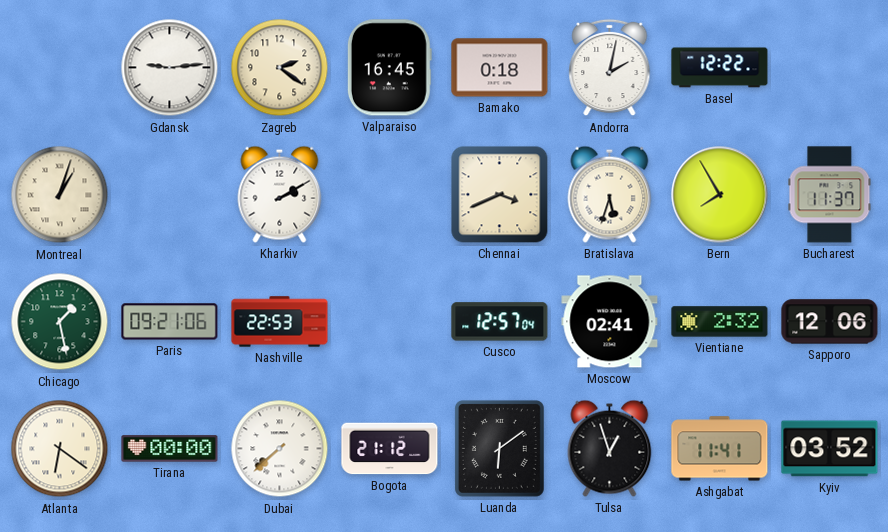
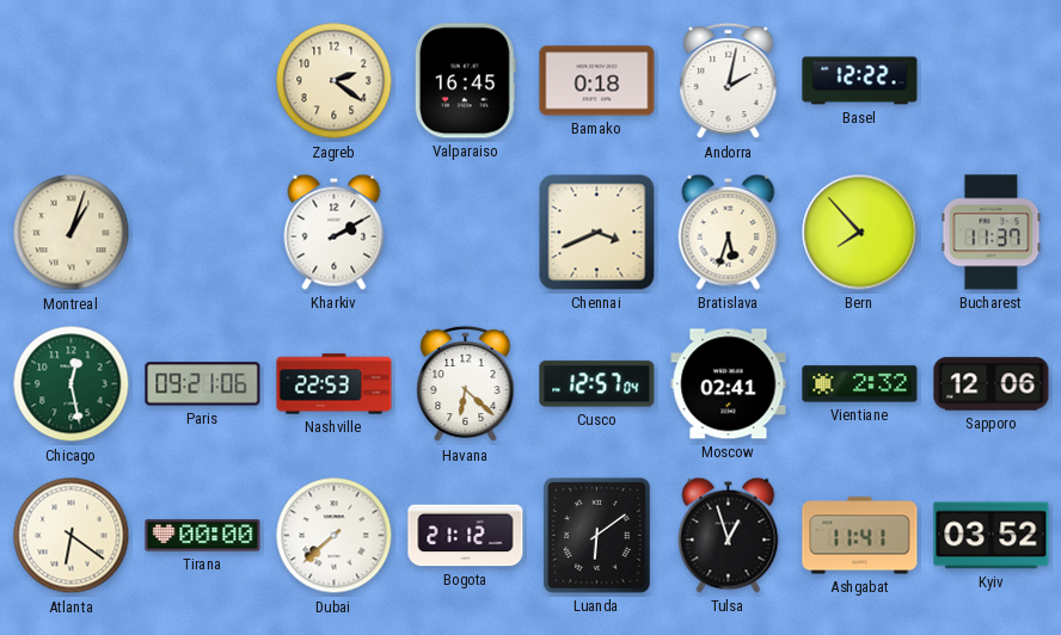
Gdansk: 9:14 -> none
Bern: 7:55 -> 7:53
Chicago: 1:28 -> 12:28
Havana: none -> 6:22
